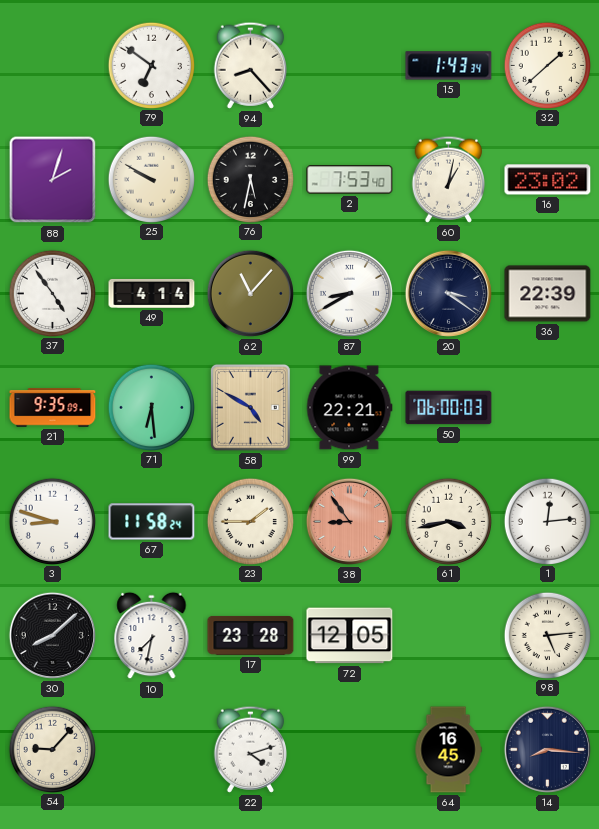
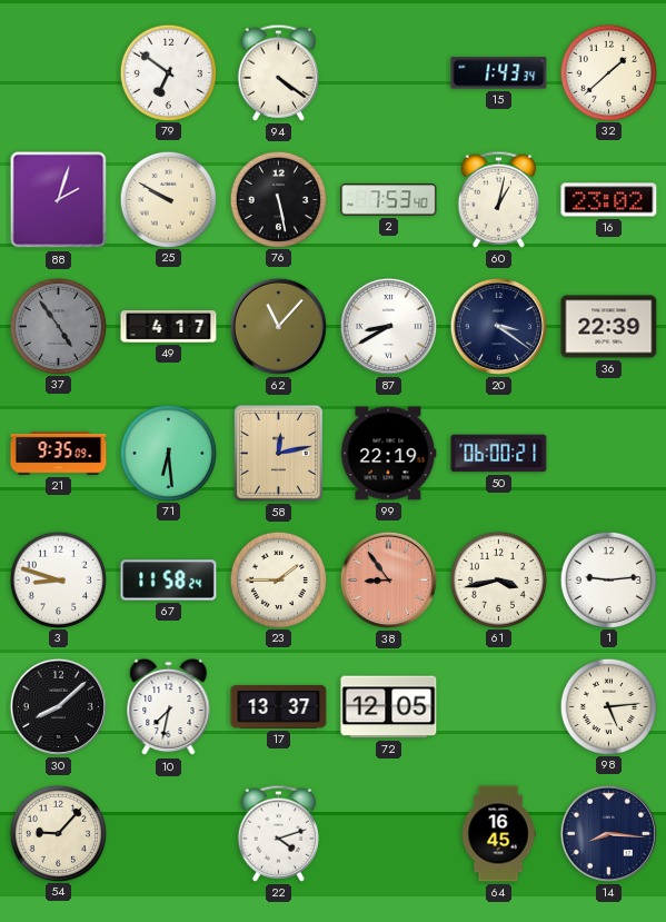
94: 8:23 -> 4:21
76: 5:32 -> 5:28
37 dial: white -> grey
49: 4:14 -> 4:17
58: 4:50 -> 12:13
99: 22:21 -> 22:19
50: 06:00:03 -> 06:00:21
1: 12:14 -> 9:14
17: 23:28 -> 13:37
